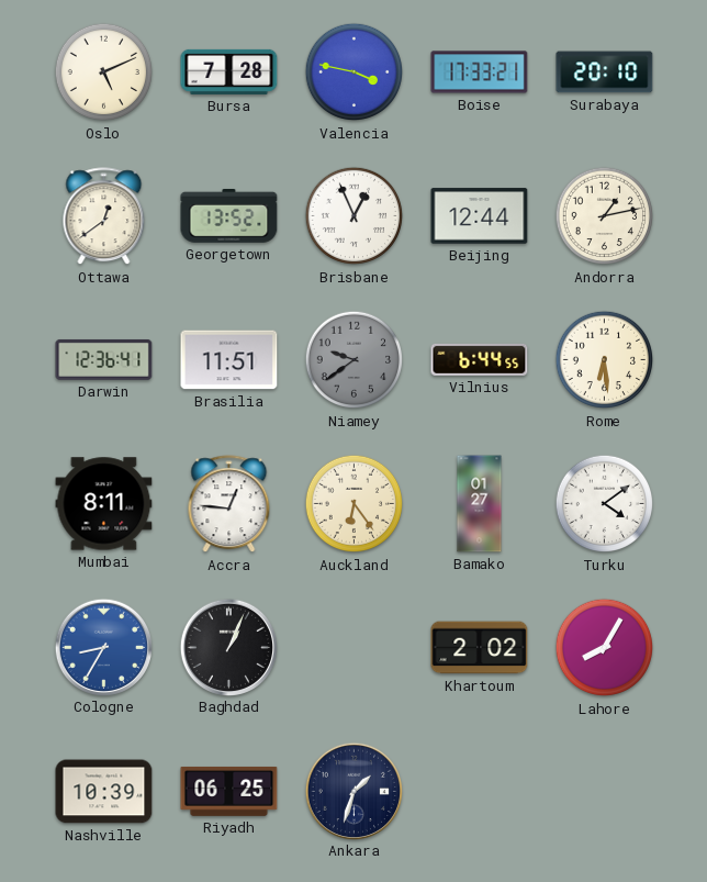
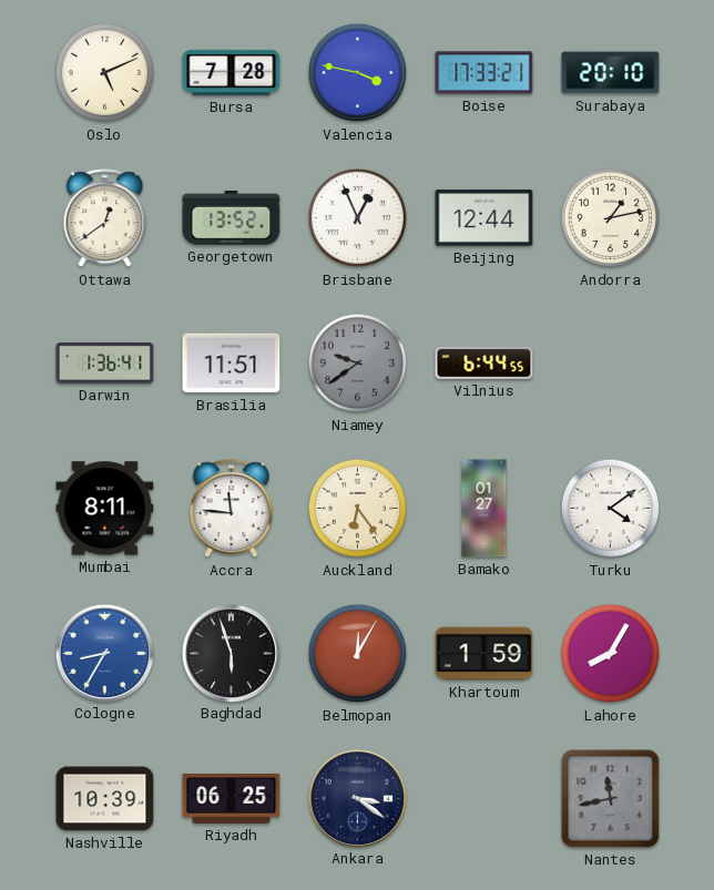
Darwin: 12:36 -> 1:36
Rome: 6:29 -> none
Accra: 12:46 -> 11:46
Baghdad: 1:04 -> 5:57
Belmopan: none -> 12:05
Khartoum: 2:02 -> 1:59
Ankara: 1:33 -> 3:21
Nantes: none -> 11:43
